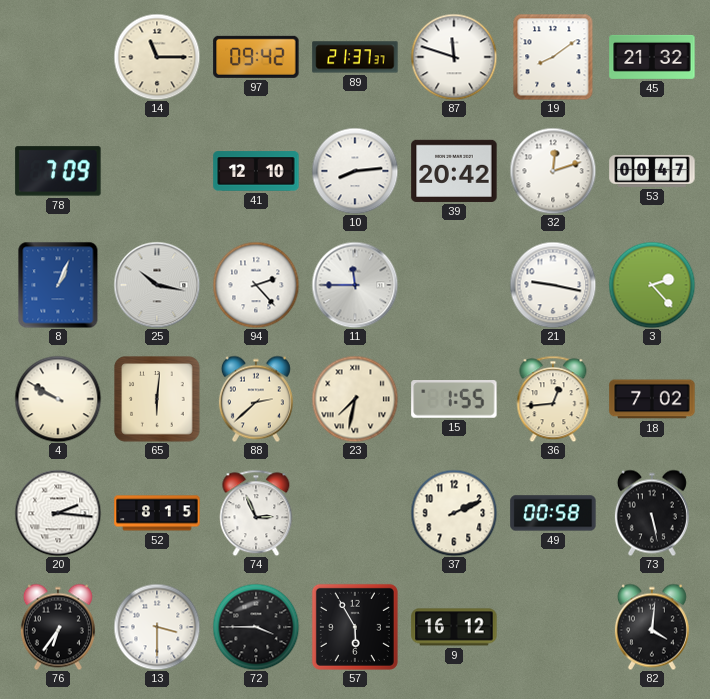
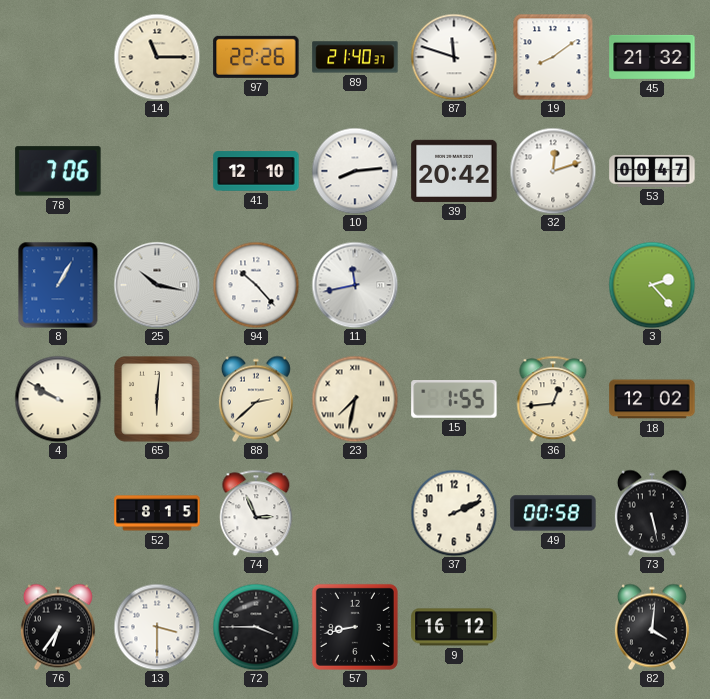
97: 09:42 -> 22:26
89: 21:37 -> 21:40
78: 7:09 -> 7:06
8: 1:04 -> 1:05
94: 2:23 -> 10:23
11: 11:45 -> 11:43
21: 9:17 -> none
18: 7:02 -> 12:02
20: 2:16 -> none
57: 5:55 -> 8:43
